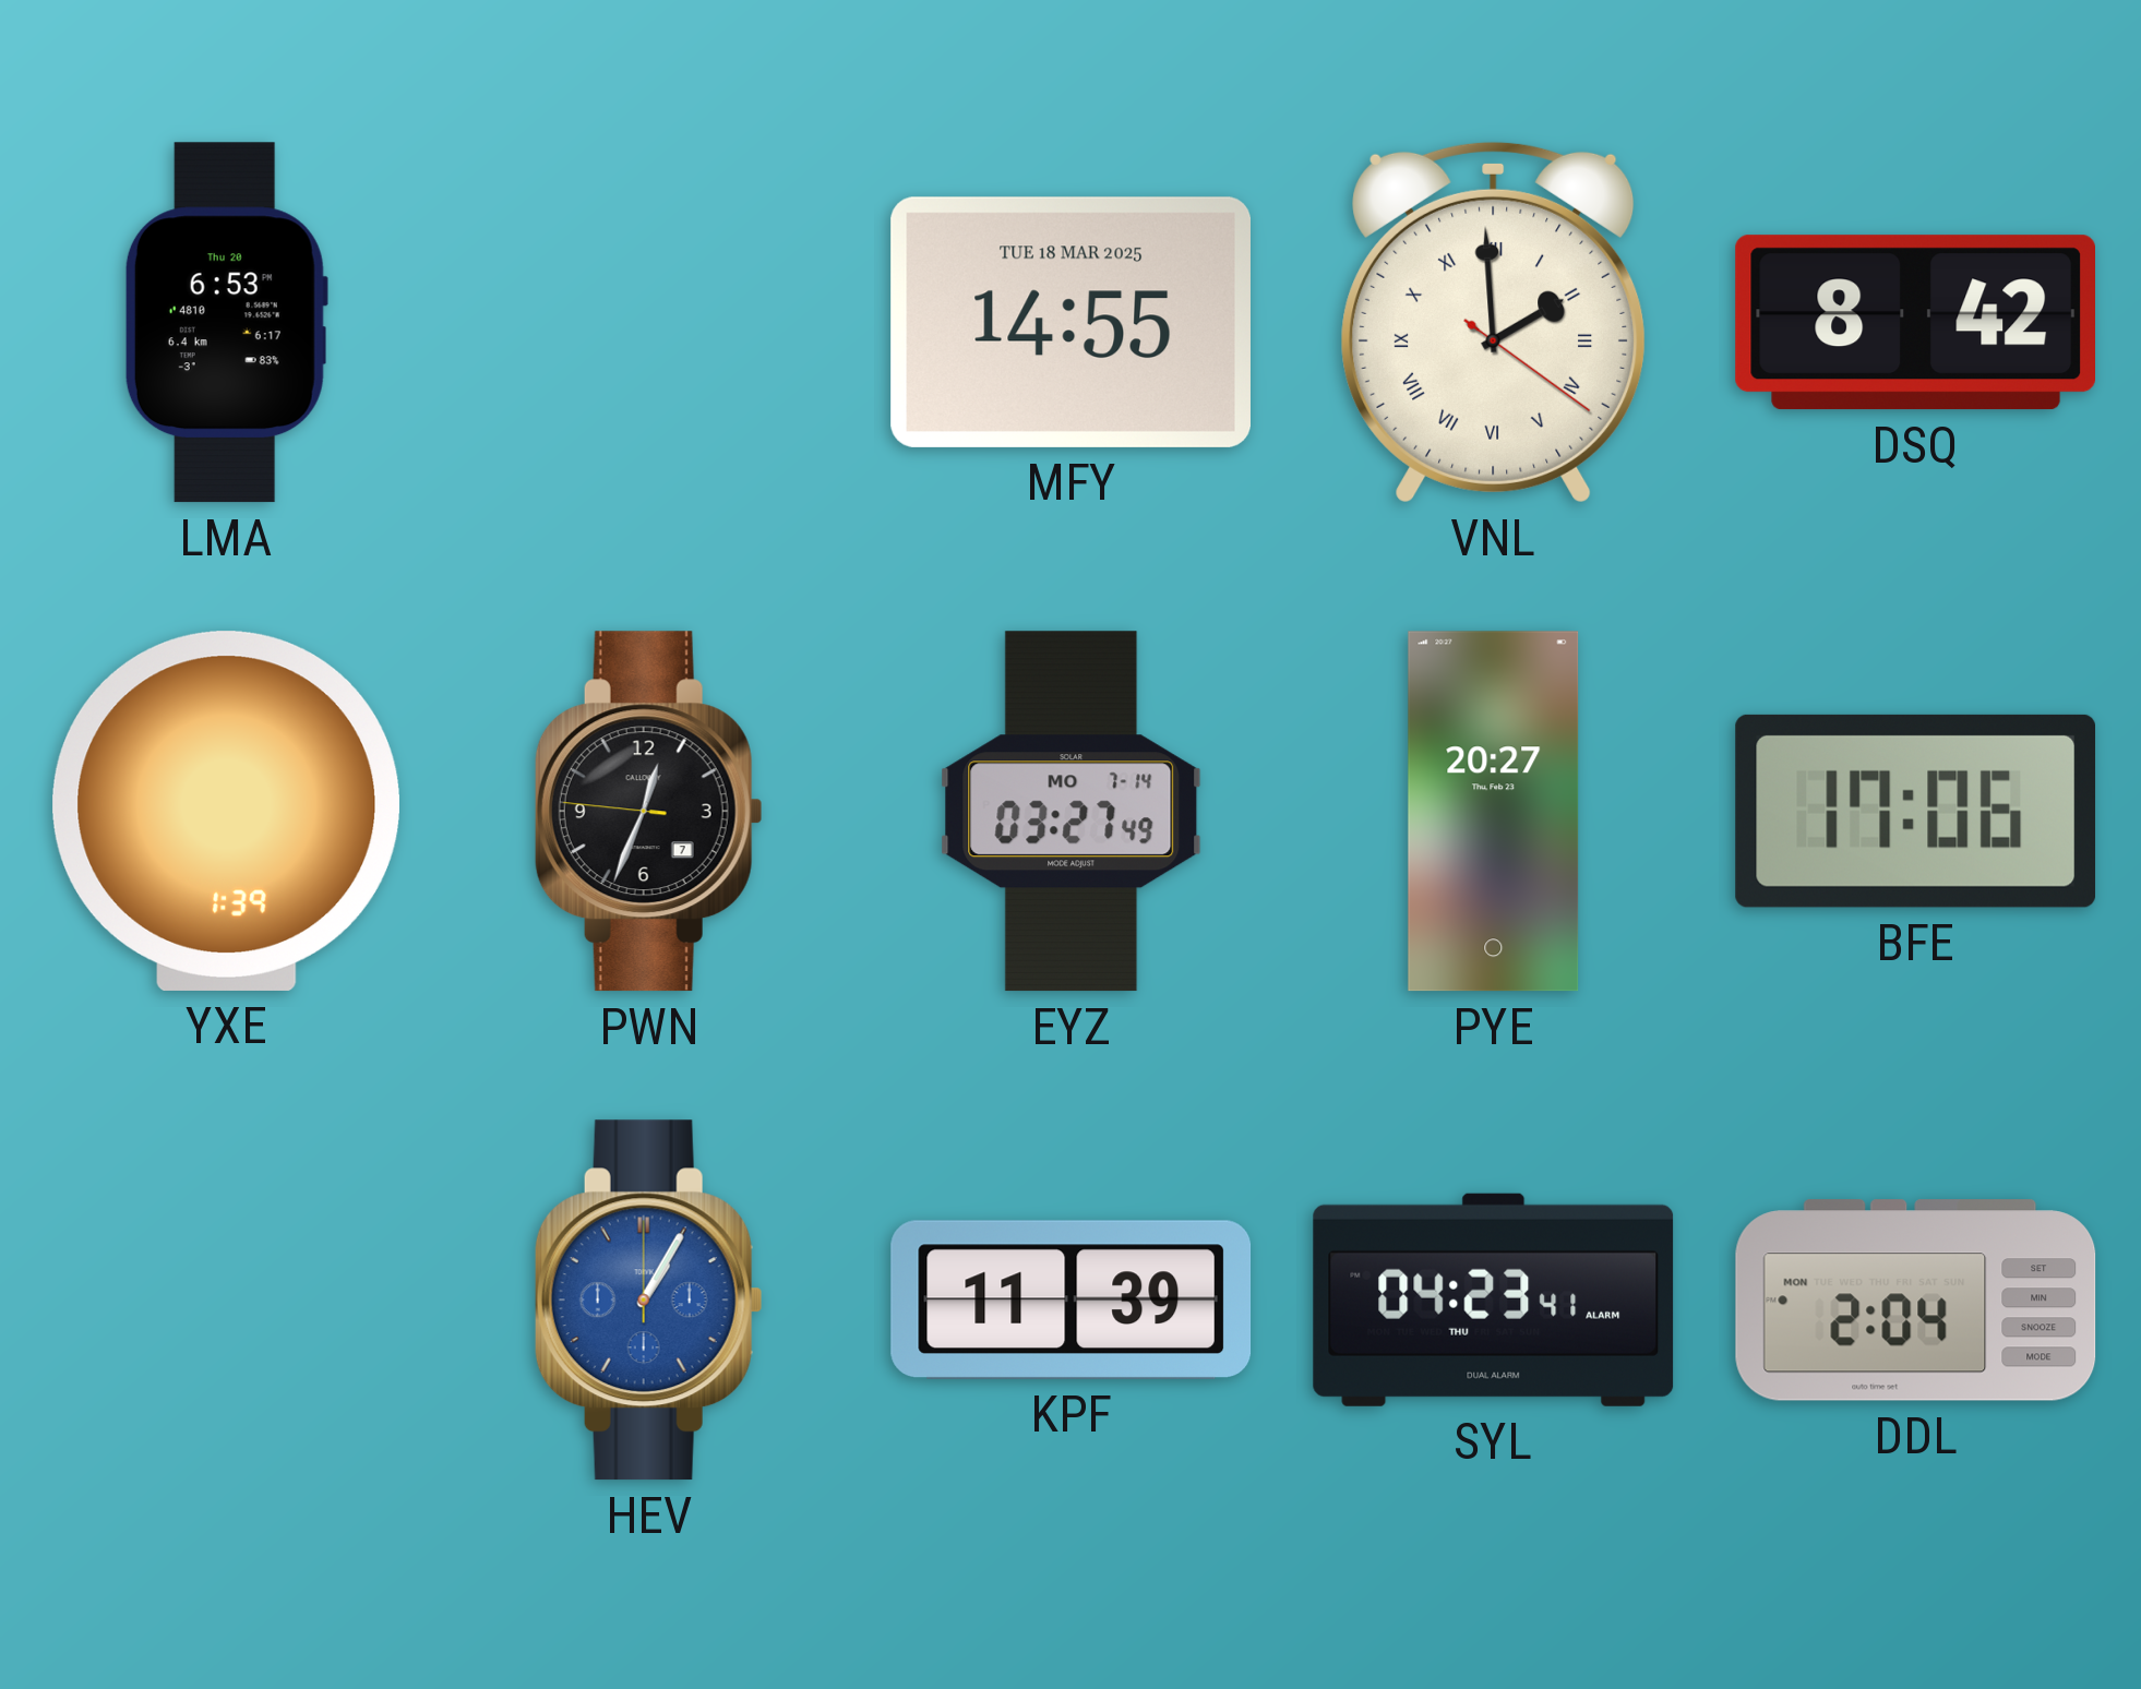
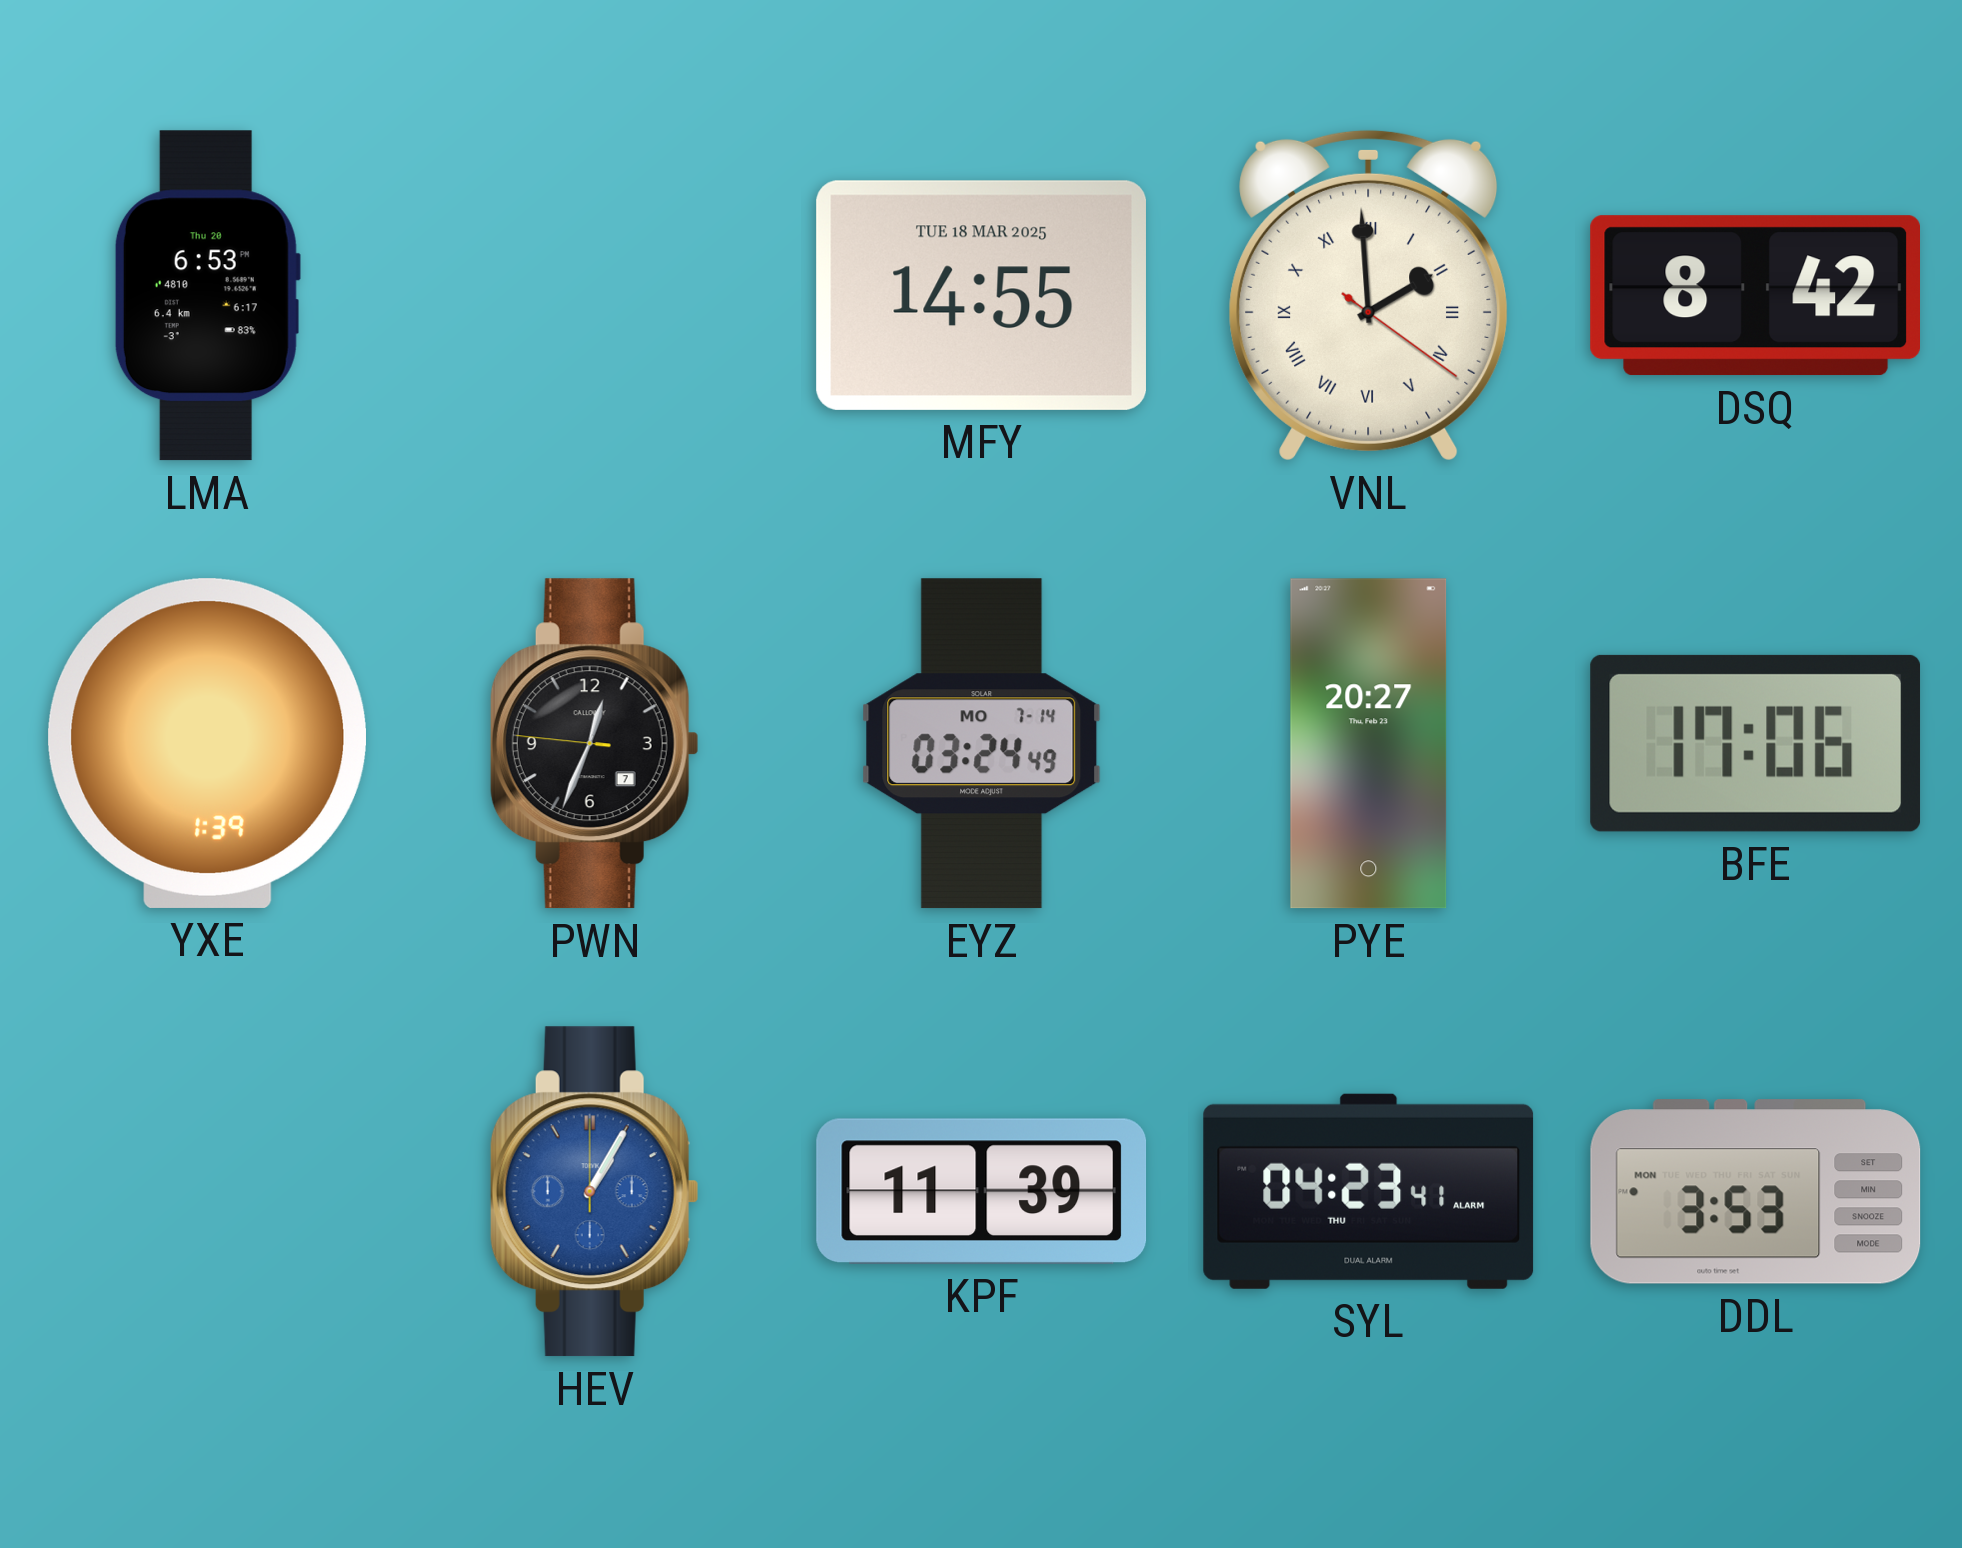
EYZ: 03:27 -> 03:24
DDL: 2:04 -> 3:53
